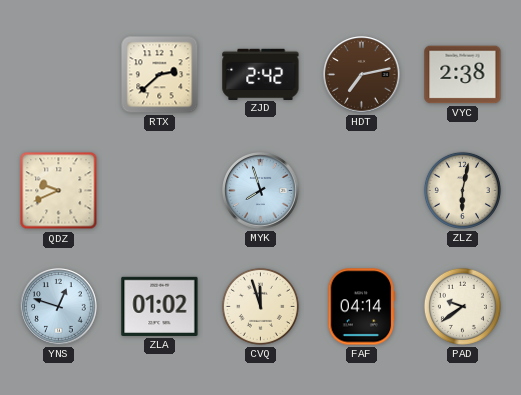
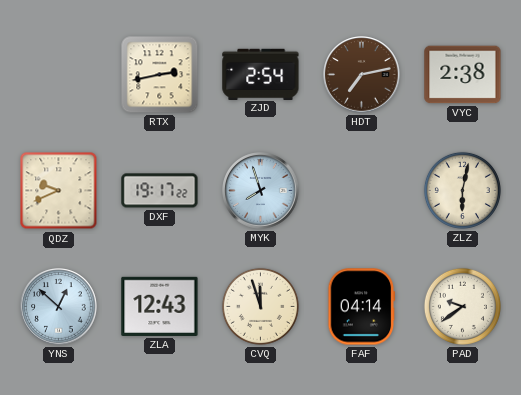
RTX: 2:38 -> 2:43
ZJD: 2:42 -> 2:54
DXF: none -> 19:17
YNS: 12:48 -> 12:52
ZLA: 01:02 -> 12:43
